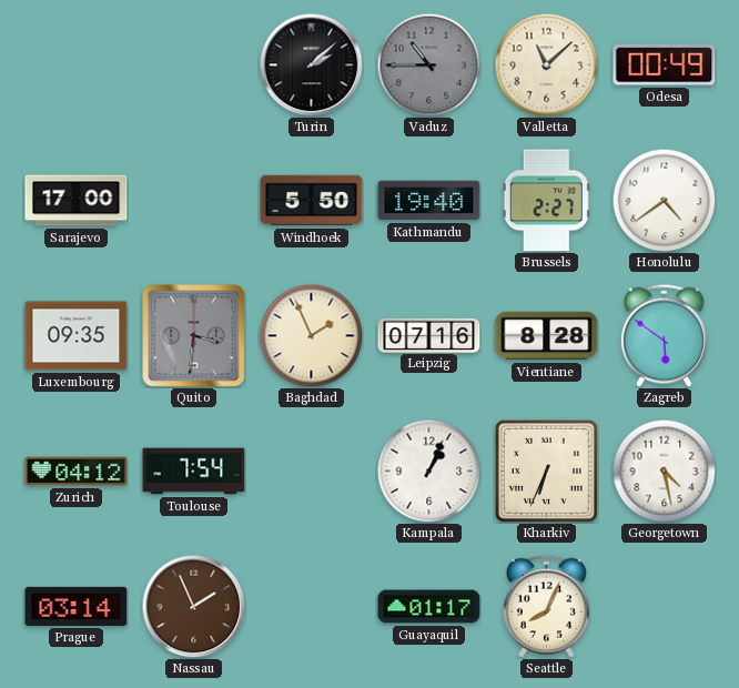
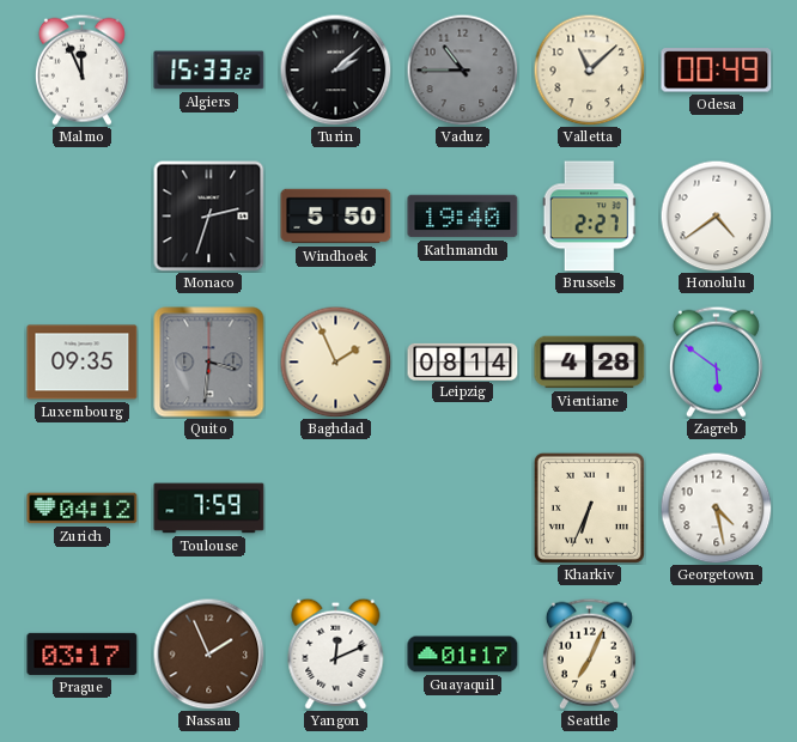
Malmo: none -> 11:56
Algiers: none -> 15:33
Sarajevo: 17:00 -> none
Monaco: none -> 2:33
Leipzig: 07:16 -> 08:14
Vientiane: 8:28 -> 4:28
Toulouse: 7:54 -> 7:59
Kampala: 1:04 -> none
Prague: 03:14 -> 03:17
Yangon: none -> 12:11
Seattle: 8:04 -> 7:04
